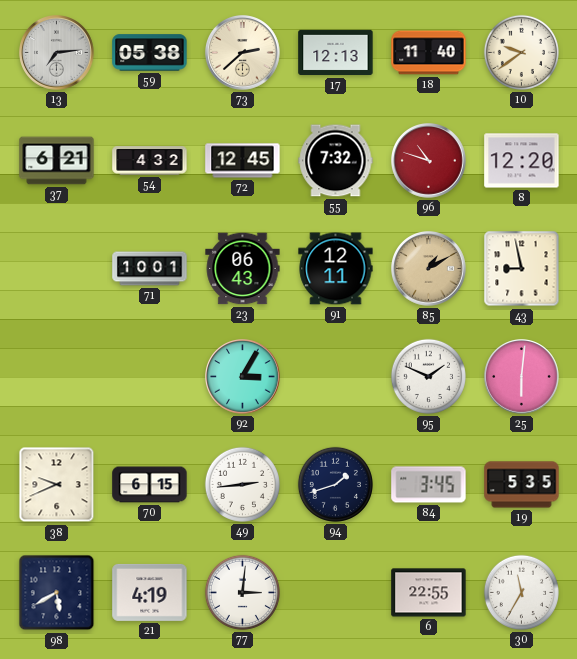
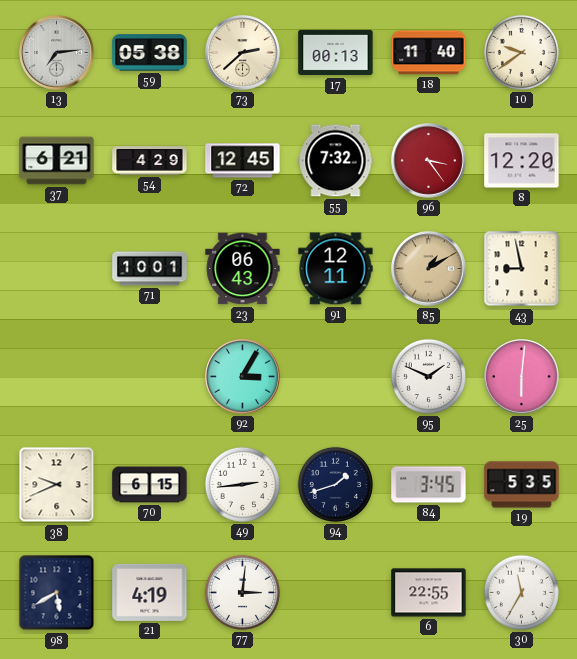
17: 12:13 -> 00:13
54: 4:32 -> 4:29
96: 10:48 -> 3:24
